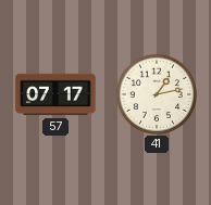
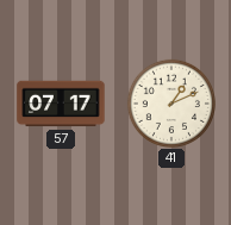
41: 1:13 -> 1:11
